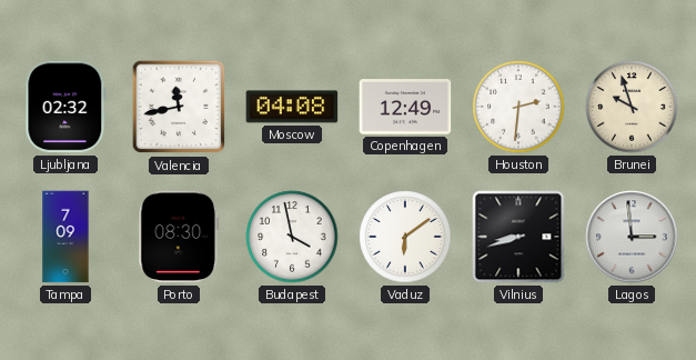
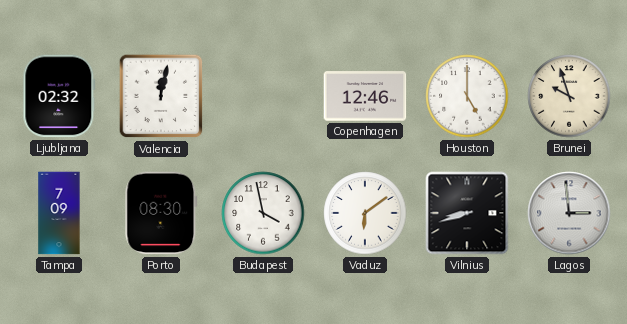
Valencia: 11:43 -> 12:02
Moscow: 04:08 -> none
Copenhagen: 12:49 -> 12:46
Houston: 2:31 -> 5:00
